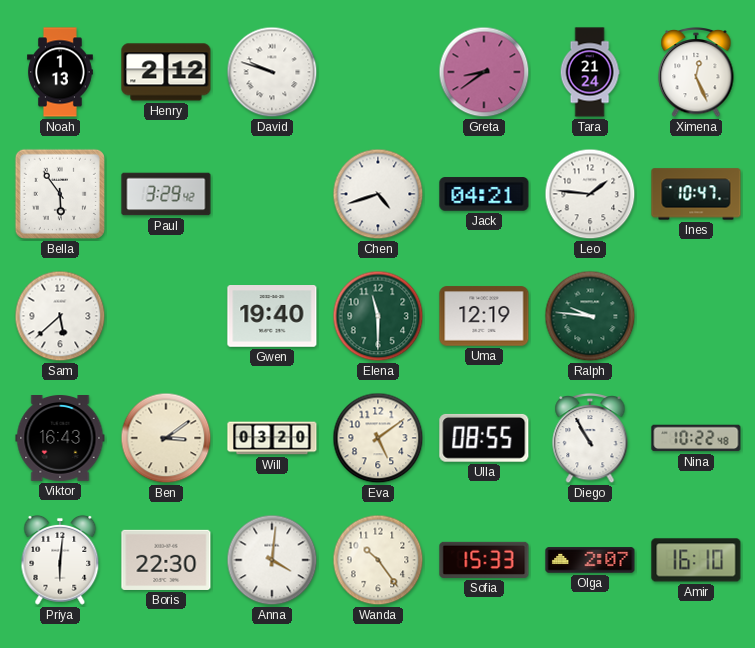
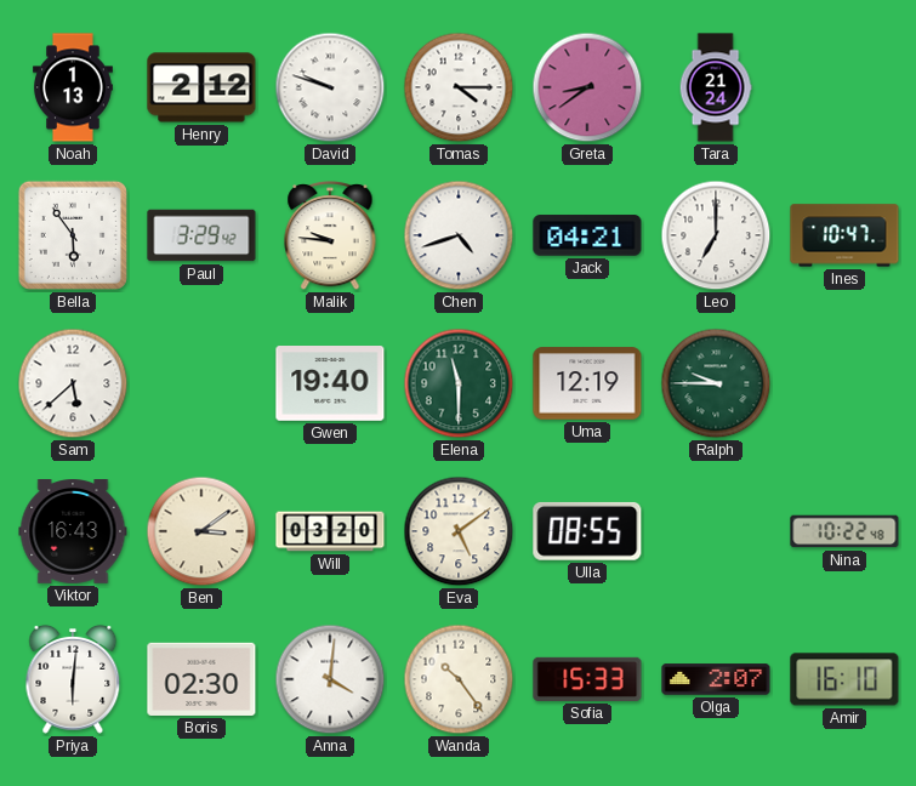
Tomas: none -> 4:15
Ximena: 12:26 -> none
Malik: none -> 9:46
Leo: 1:46 -> 7:00
Ralph: 9:46 -> 9:45
Diego: 10:55 -> none
Boris: 22:30 -> 02:30
